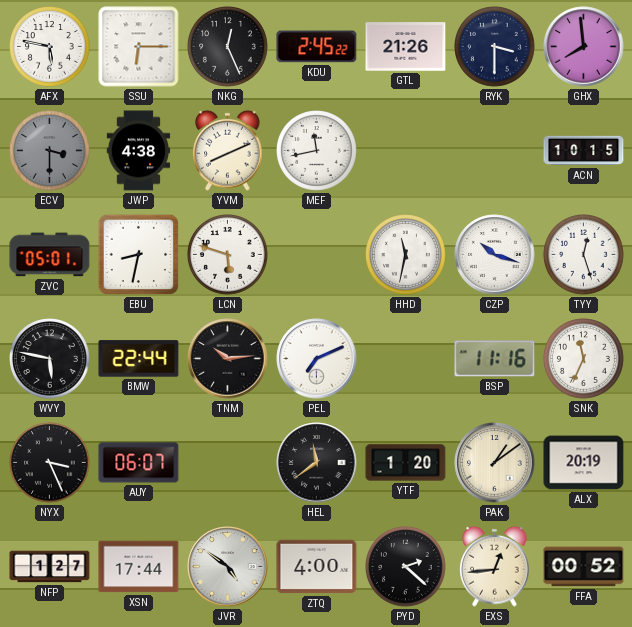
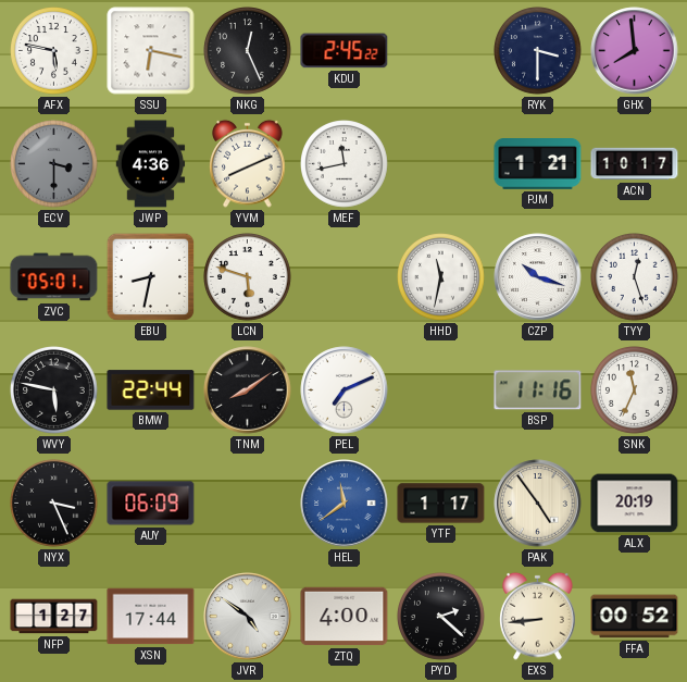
SSU: 6:15 -> 6:17
GTL: 21:26 -> none
JWP: 4:38 -> 4:36
PJM: none -> 1:21
ACN: 10:15 -> 10:17
TNM: 10:14 -> 8:09
AUY: 06:07 -> 06:09
HEL dial: black -> blue
YTF: 1:20 -> 1:17
PAK: 1:09 -> 4:54
EXS: 12:44 -> 8:44
